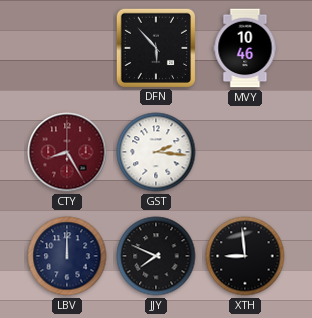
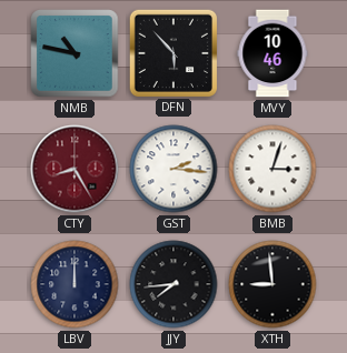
NMB: none -> 10:47
BMB: none -> 3:03
JJY: 7:49 -> 7:44
